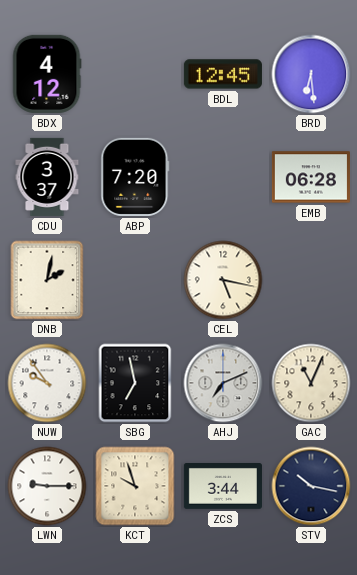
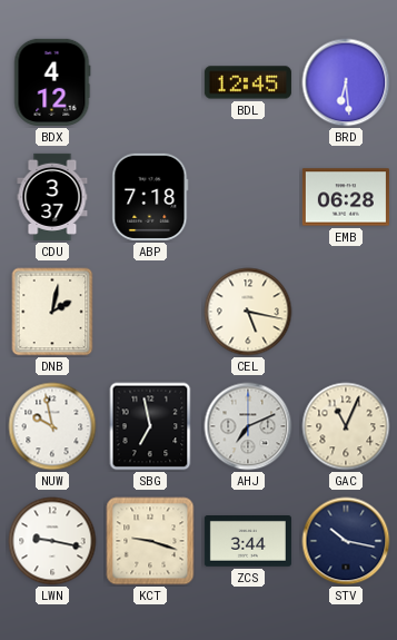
ABP: 7:20 -> 7:18
NUW: 9:54 -> 9:58
LWN: 9:15 -> 9:17
KCT: 9:57 -> 9:18
